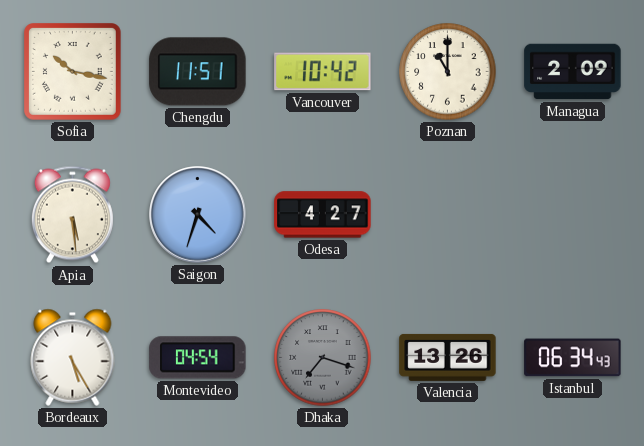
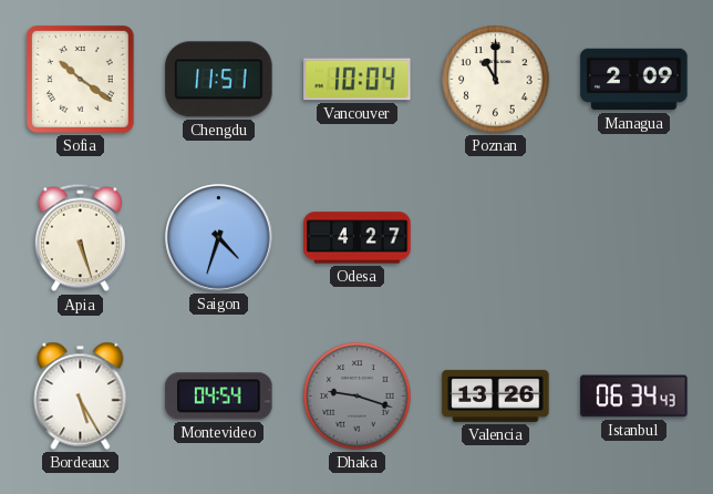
Sofia: 10:17 -> 10:21
Vancouver: 10:42 -> 10:04
Apia: 5:29 -> 5:27
Dhaka: 7:18 -> 9:18
